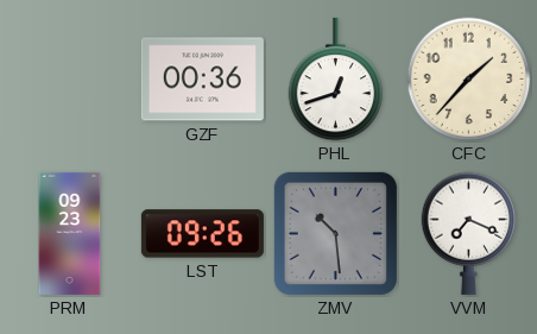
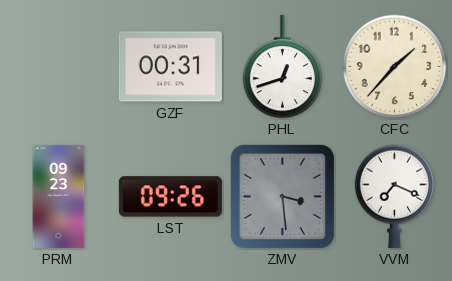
GZF: 00:36 -> 00:31
ZMV: 10:29 -> 3:29
